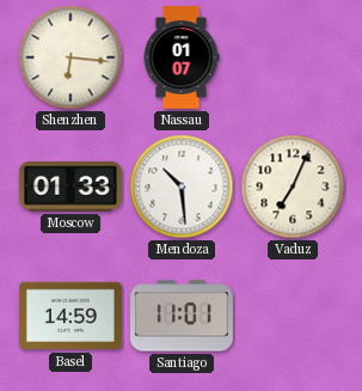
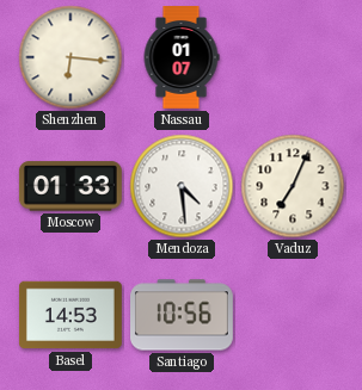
Mendoza: 10:29 -> 4:29
Basel: 14:59 -> 14:53
Santiago: 11:01 -> 10:56
